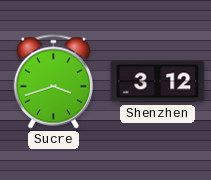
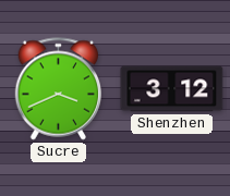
Sucre: 3:42 -> 3:41
